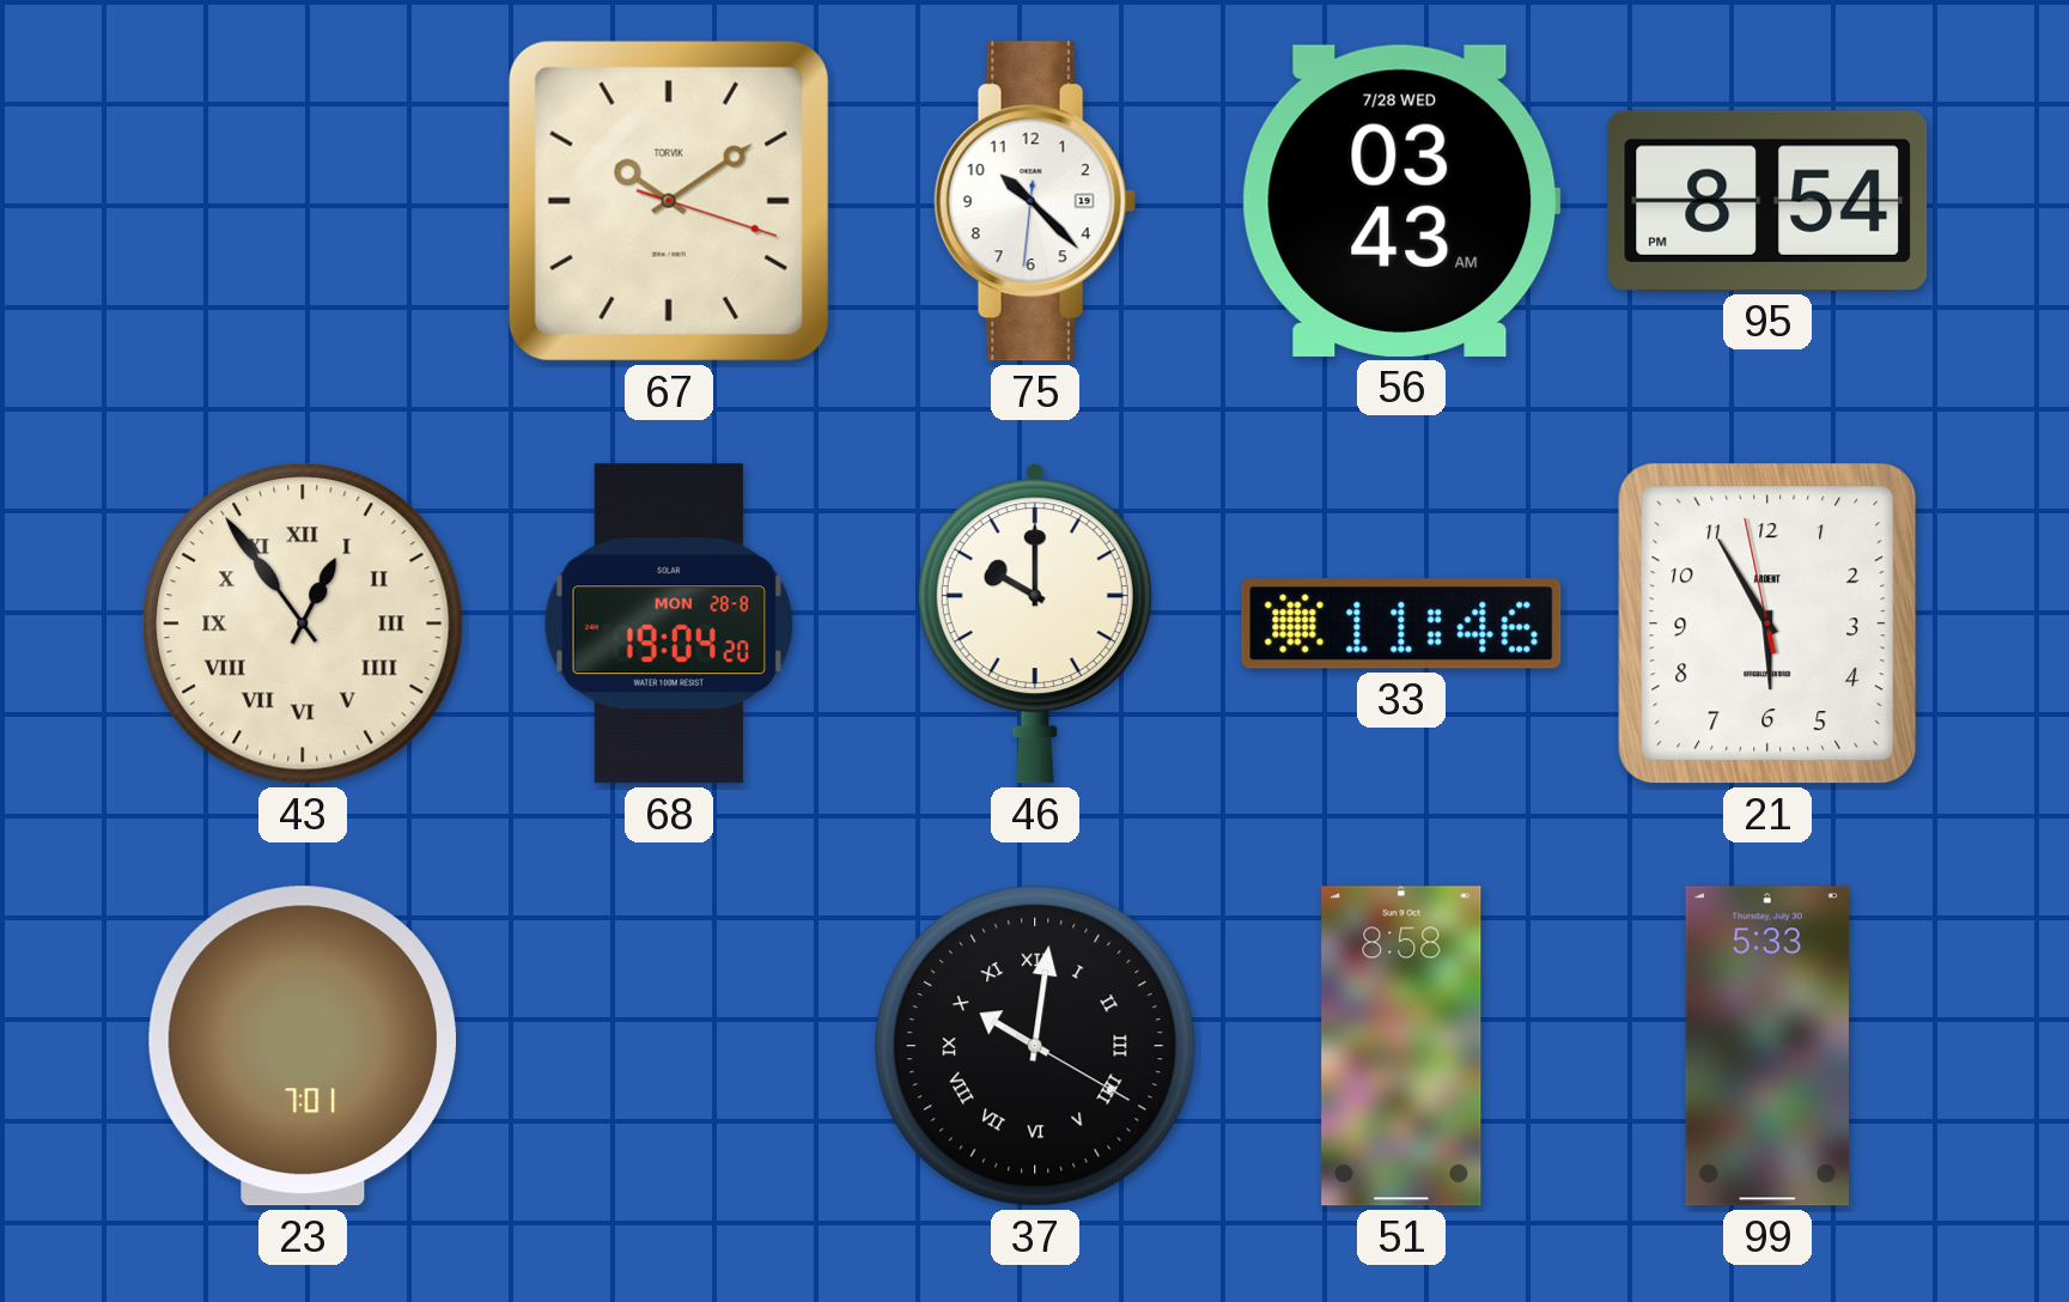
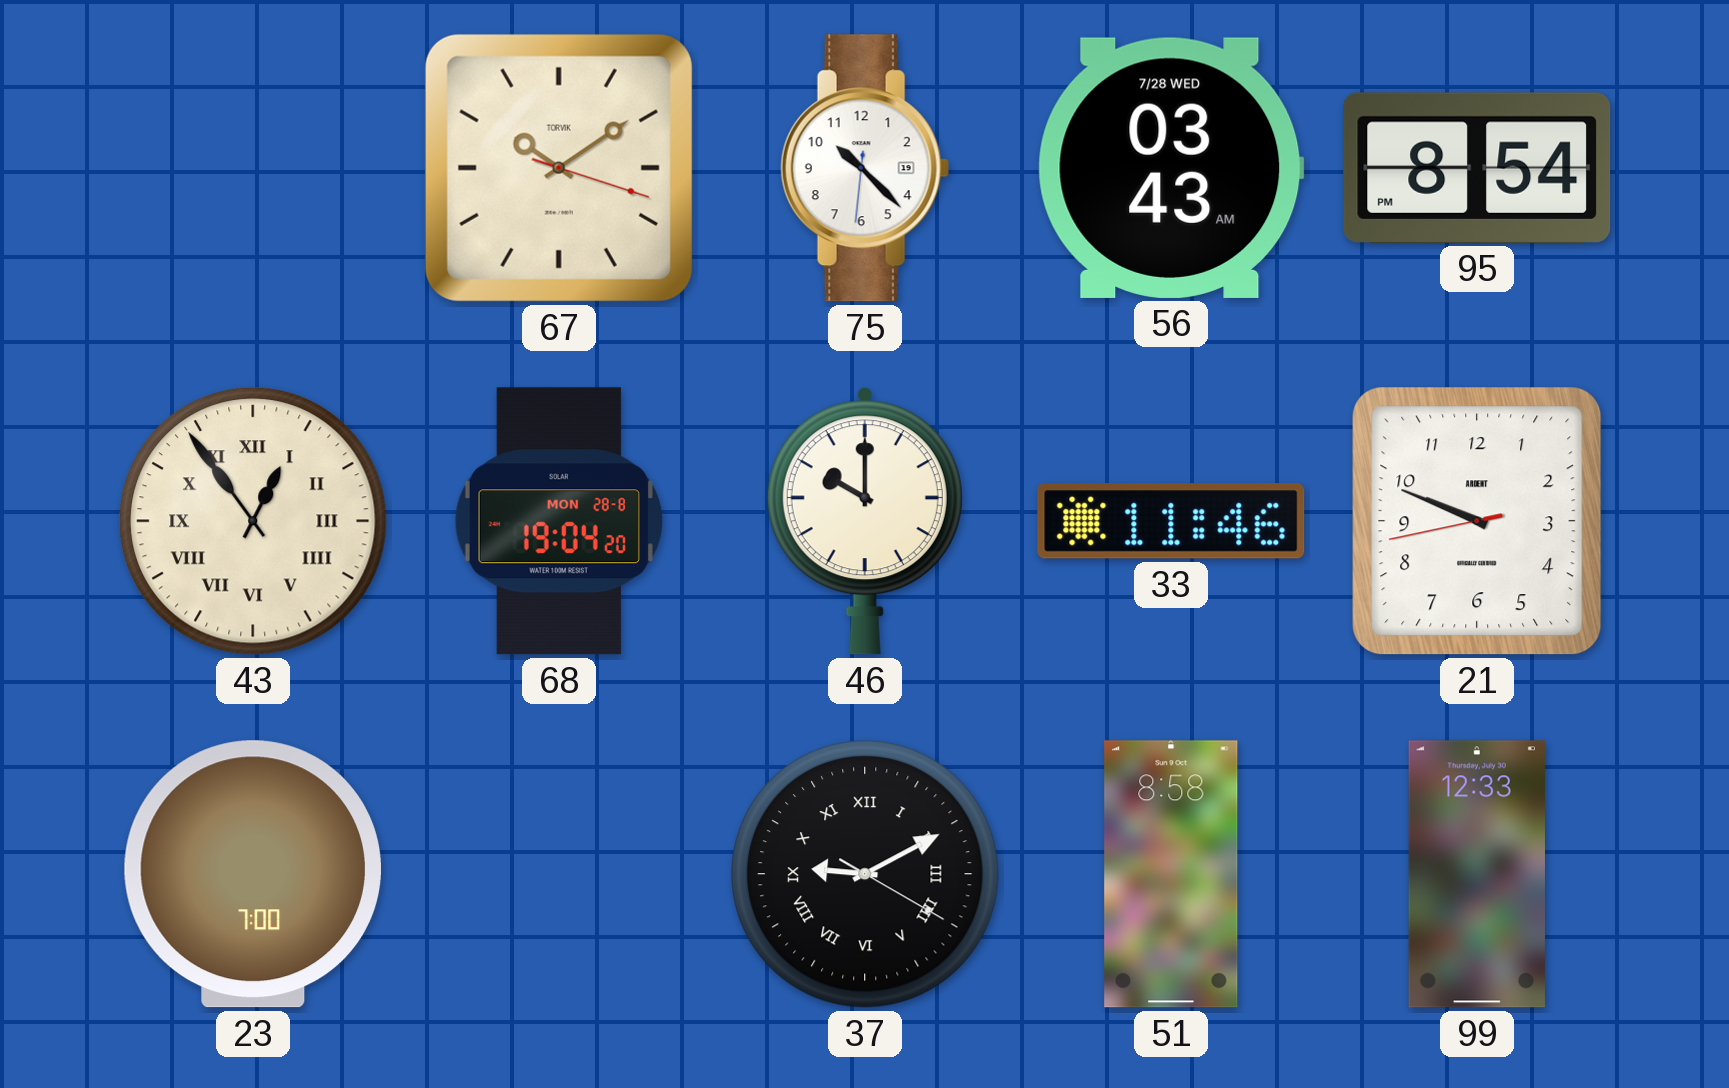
21: 5:54 -> 9:48
23: 7:01 -> 7:00
37: 10:01 -> 9:10
99: 5:33 -> 12:33
